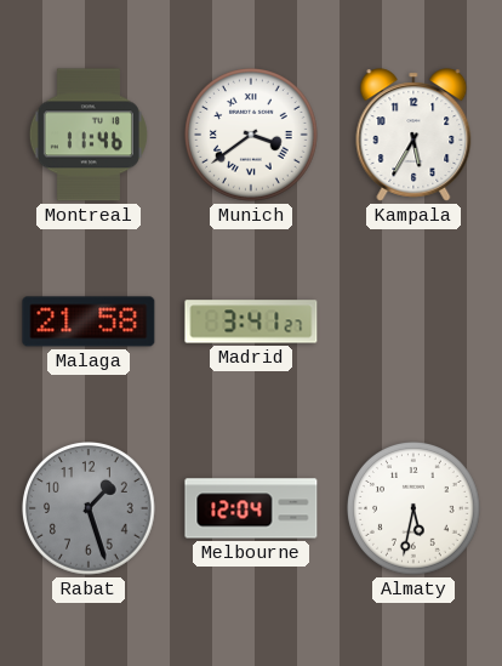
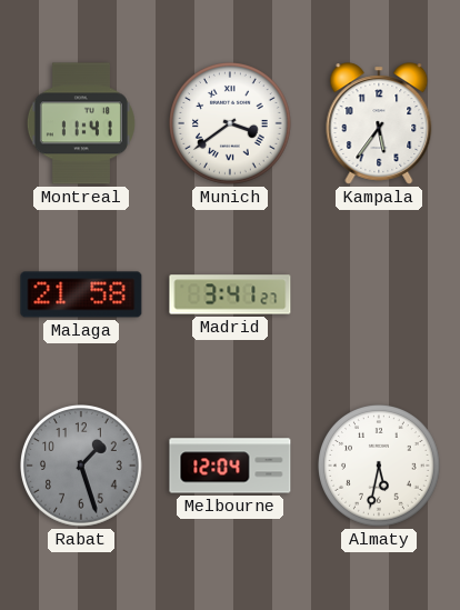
Montreal: 11:46 -> 11:41
Kampala: 5:35 -> 5:36
